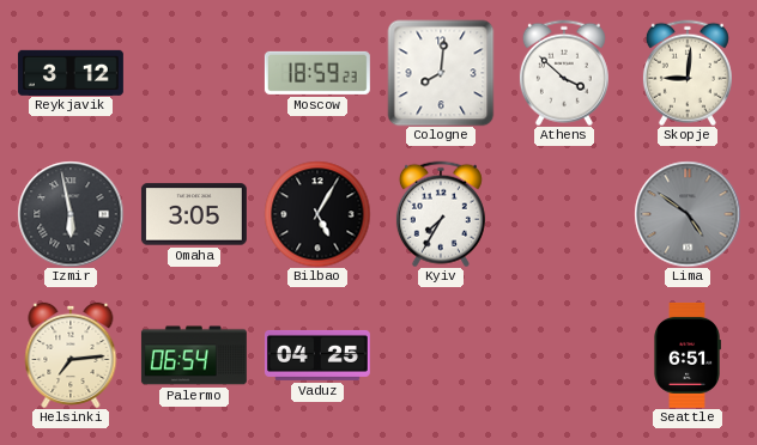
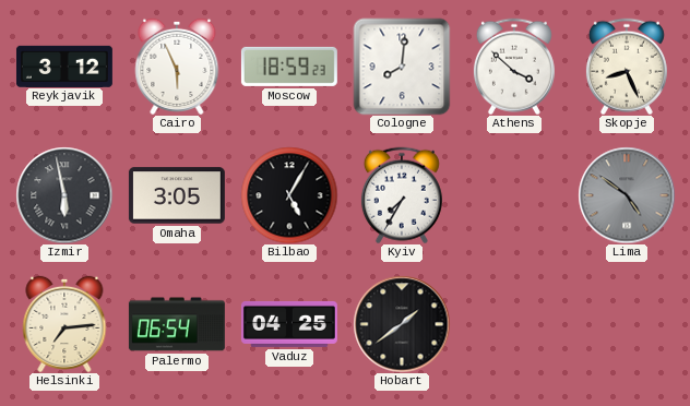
Cairo: none -> 5:56
Skopje: 9:01 -> 8:26
Hobart: none -> 1:39
Seattle: 6:51 -> none
